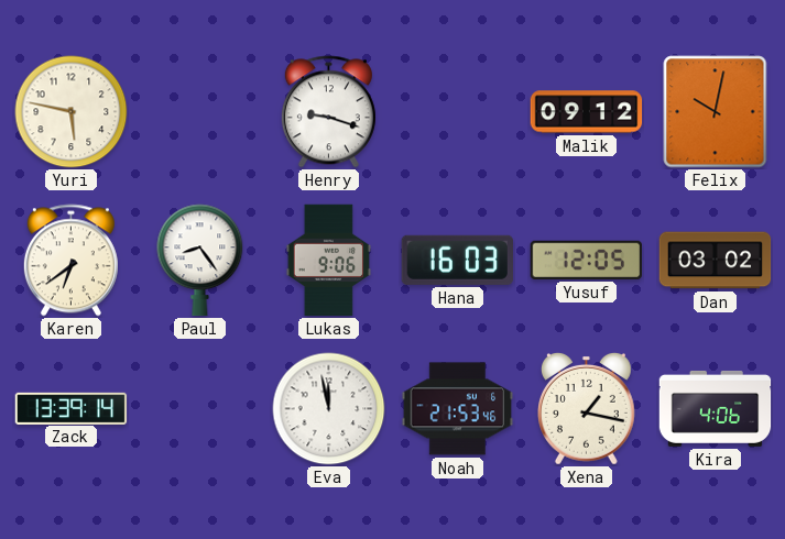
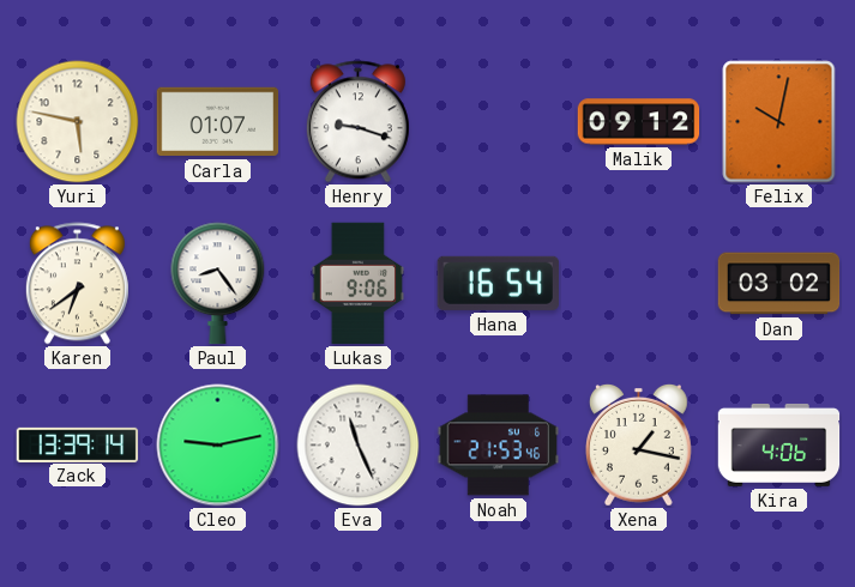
Carla: none -> 01:07
Hana: 16:03 -> 16:54
Yusuf: 12:05 -> none
Cleo: none -> 9:13
Eva: 11:58 -> 11:26
